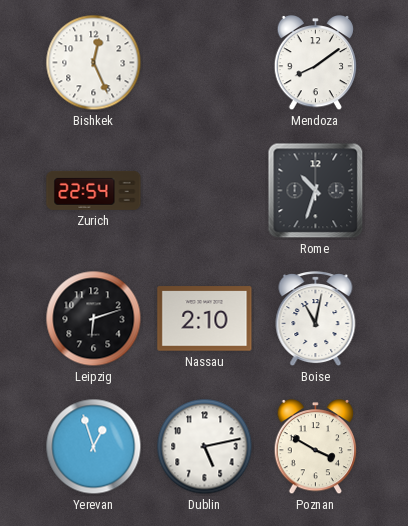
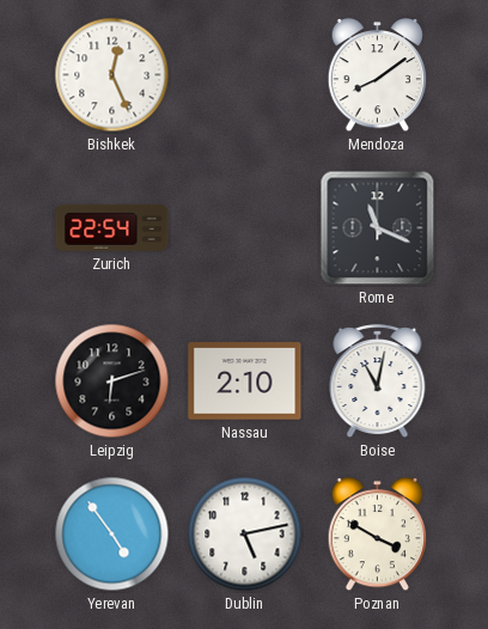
Rome: 10:33 -> 11:19
Yerevan: 12:57 -> 4:54
